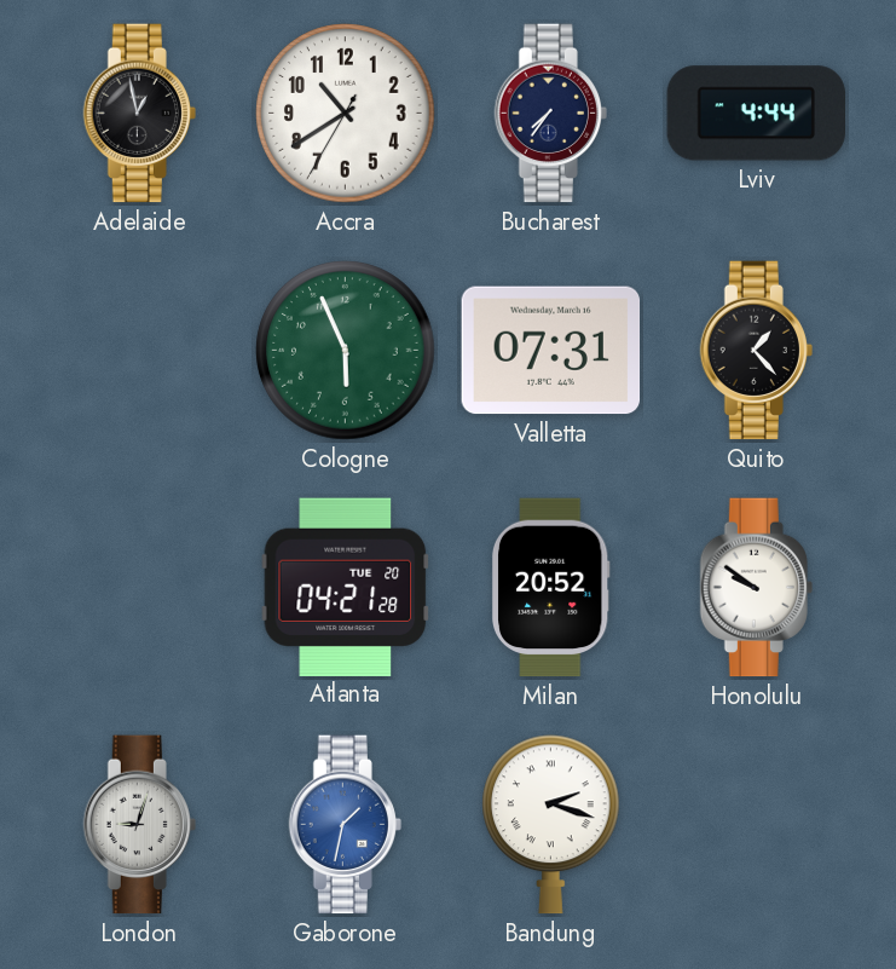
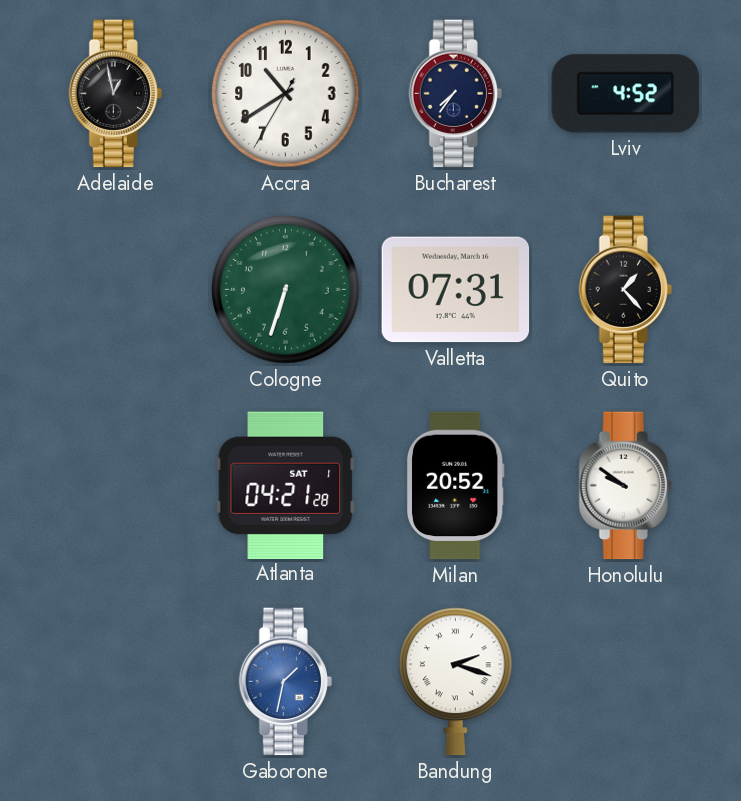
Lviv: 4:44 -> 4:52
Cologne: 5:56 -> 6:33
Atlanta date: TUE 20 -> SAT 1
London: 9:03 -> none
